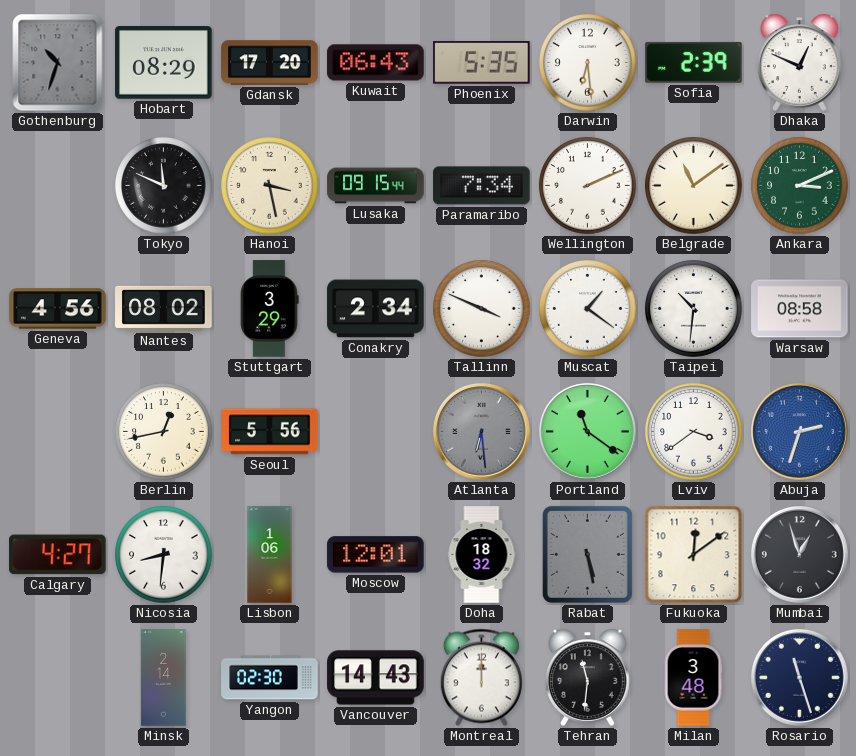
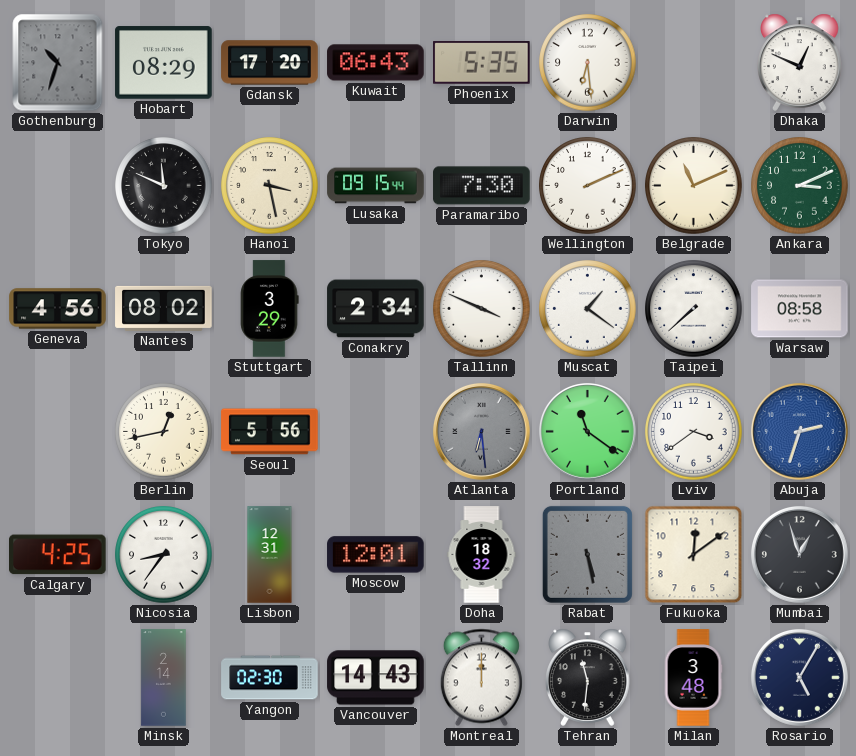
Sofia: 2:39 -> none
Paramaribo: 7:34 -> 7:30
Belgrade: 11:09 -> 11:11
Taipei: 10:31 -> 7:38
Calgary: 4:27 -> 4:25
Nicosia: 8:31 -> 8:36
Lisbon: 1:06 -> 12:31
Rosario: 11:27 -> 5:05
